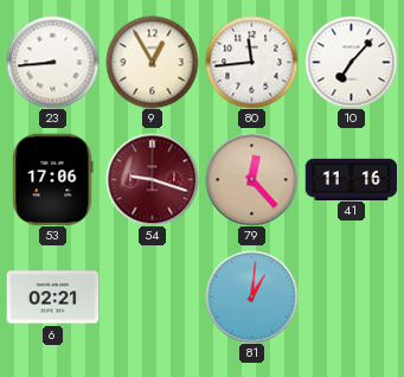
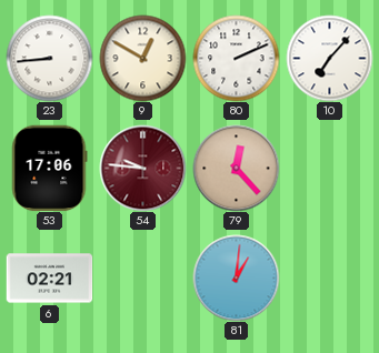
9: 12:55 -> 12:50
80: 11:44 -> 2:11
54: 9:18 -> 9:46
41: 11:16 -> none
